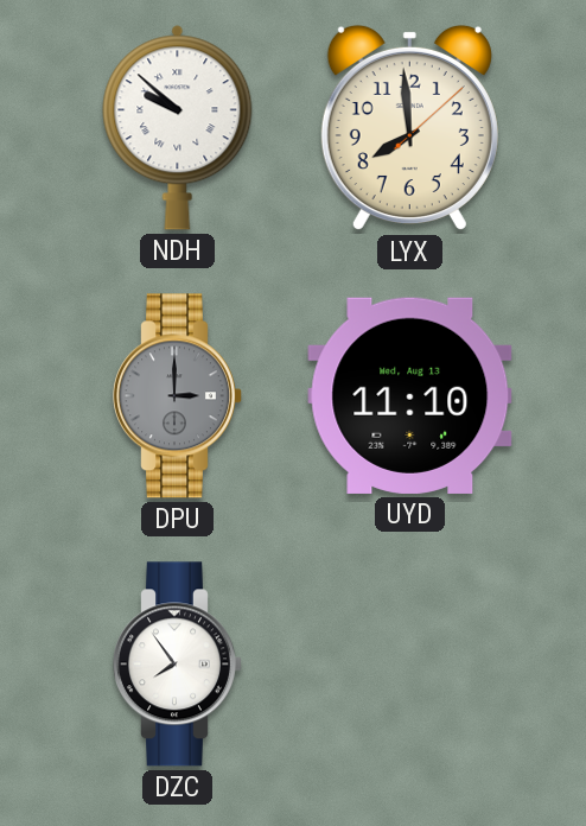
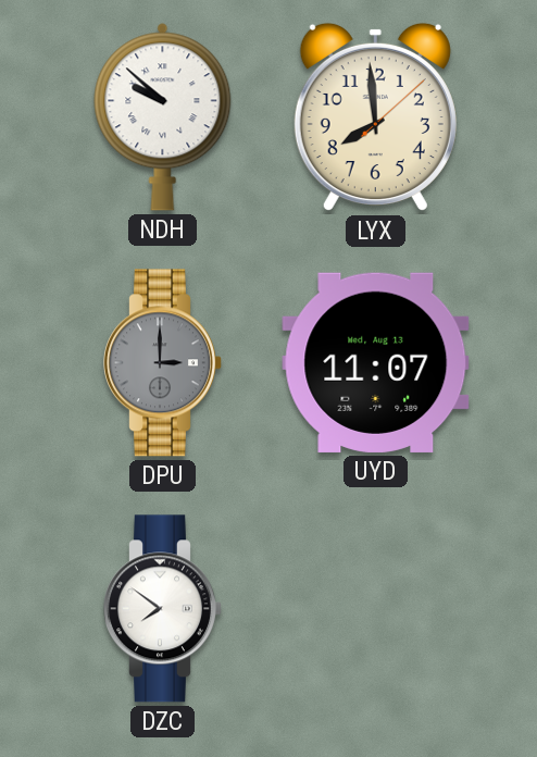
UYD: 11:10 -> 11:07
DZC: 7:54 -> 7:51
